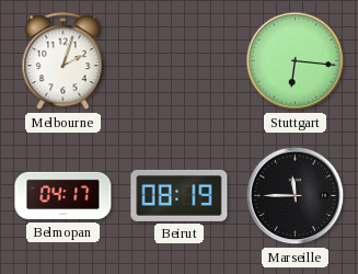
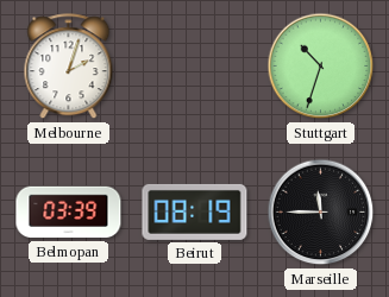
Stuttgart: 6:16 -> 10:33
Belmopan: 04:17 -> 03:39
